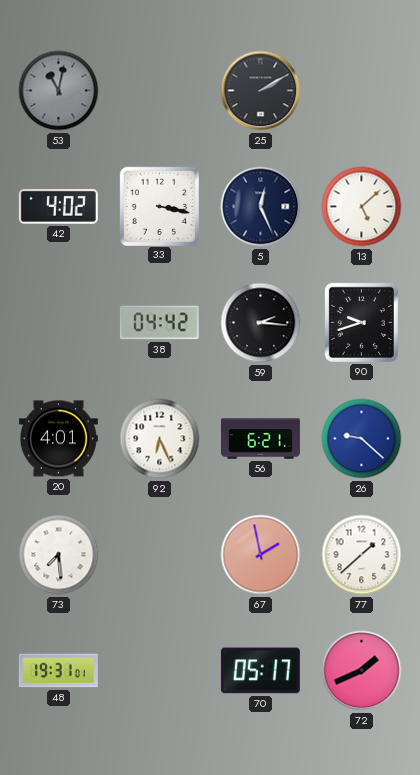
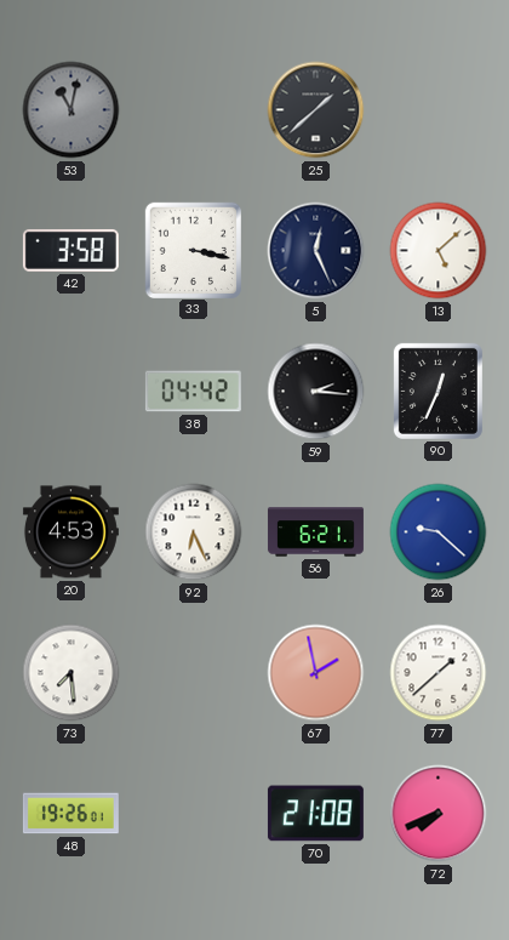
25: 2:10 -> 1:38
42: 4:02 -> 3:58
90: 9:42 -> 12:34
20: 4:01 -> 4:53
48: 19:31 -> 19:26
70: 05:17 -> 21:08
72: 1:41 -> 7:41
